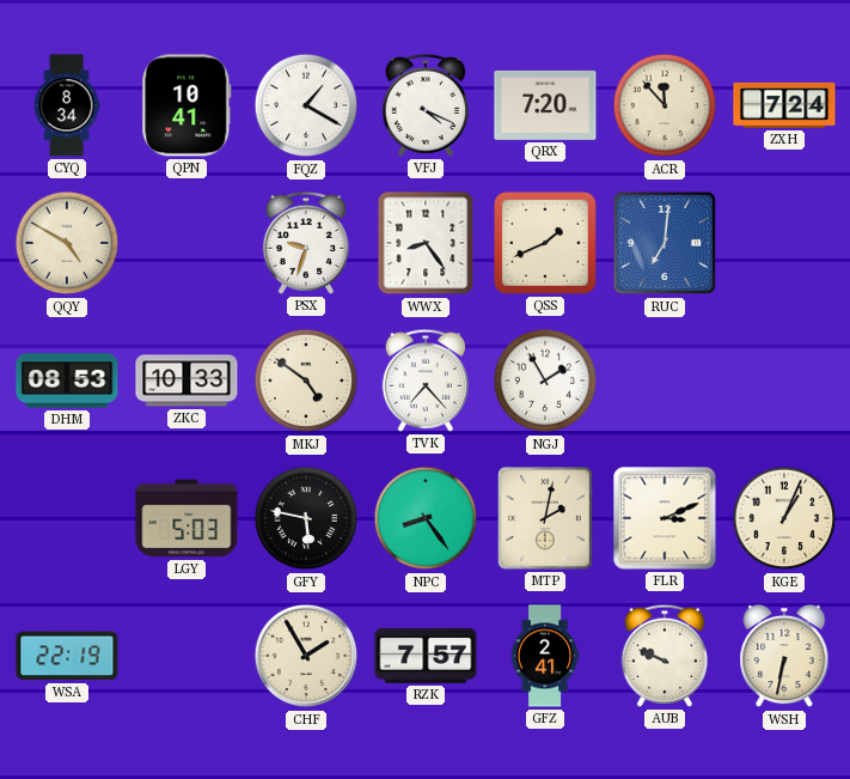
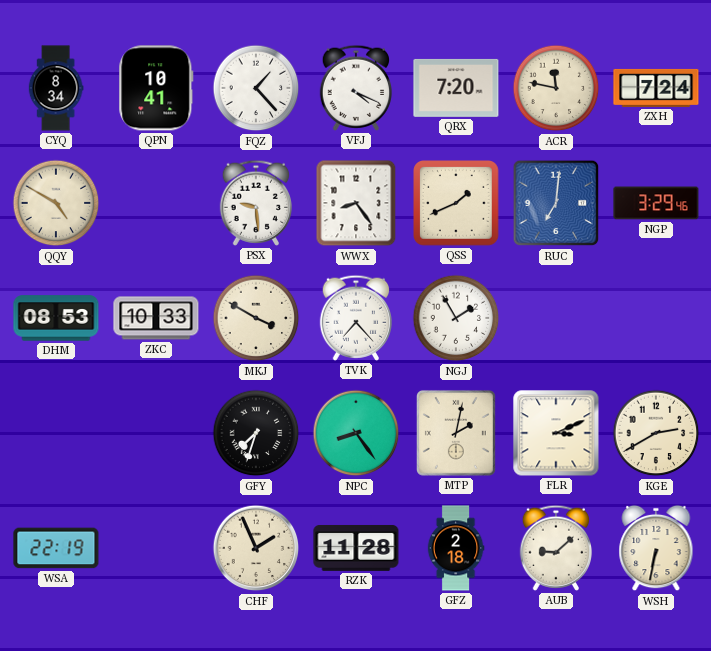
FQZ: 1:20 -> 1:23
ACR: 11:53 -> 11:47
PSX: 9:33 -> 9:29
NGP: none -> 3:29
MKJ: 4:51 -> 3:50
LGY: 5:03 -> none
GFY: 5:47 -> 7:33
KGE: 1:04 -> 2:40
CHF: 1:55 -> 1:56
RZK: 7:57 -> 11:28
GFZ: 2:41 -> 2:18
AUB: 9:49 -> 9:08
